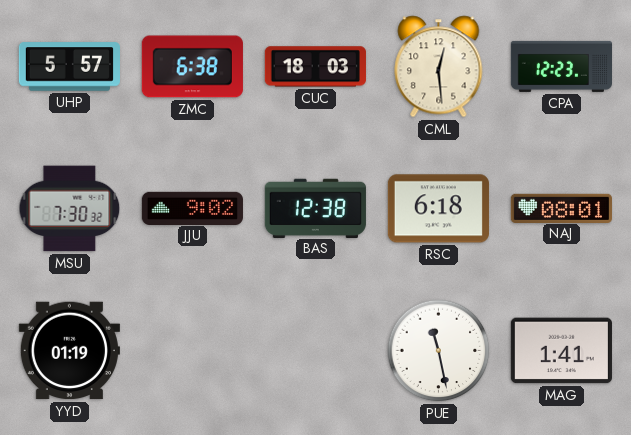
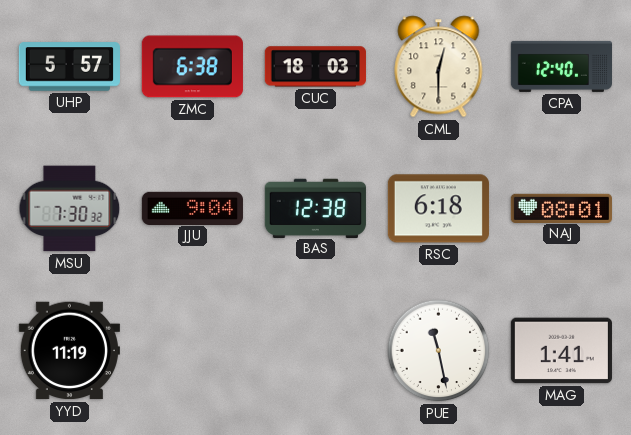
CML: 12:29 -> 12:30
CPA: 12:23 -> 12:40
JJU: 9:02 -> 9:04
YYD: 01:19 -> 11:19
